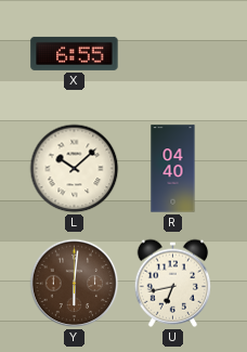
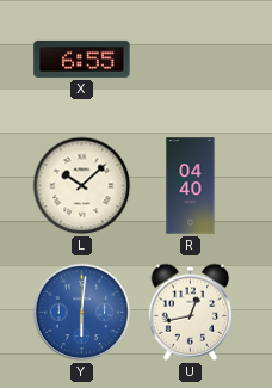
Y dial: brown -> blue
U: 6:43 -> 12:43
